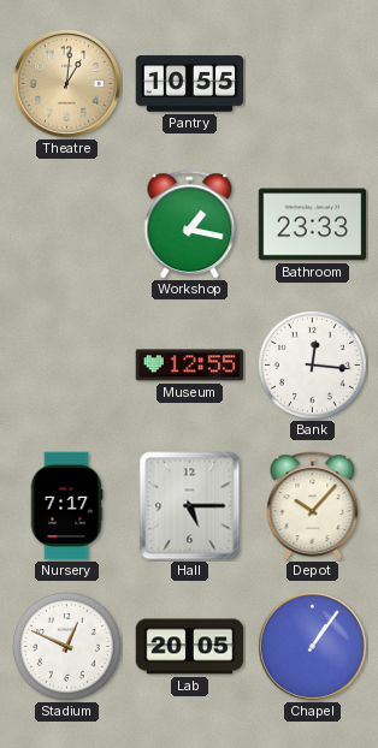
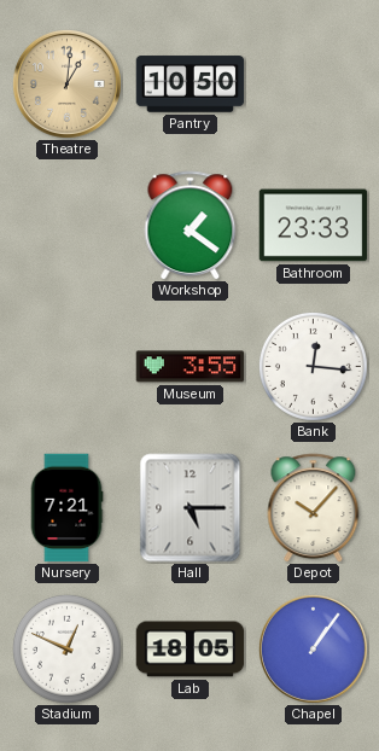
Pantry: 10:55 -> 10:50
Workshop: 1:17 -> 1:21
Museum: 12:55 -> 3:55
Nursery: 7:17 -> 7:21
Lab: 20:05 -> 18:05
